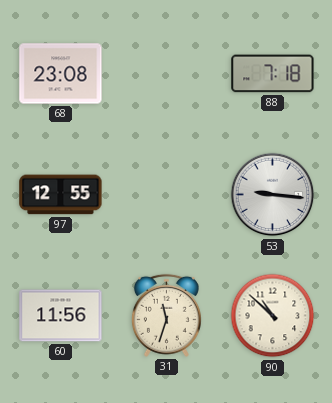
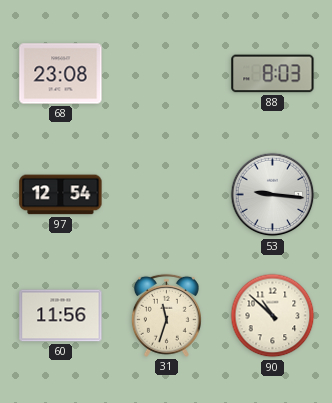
88: 7:18 -> 8:03
97: 12:55 -> 12:54
